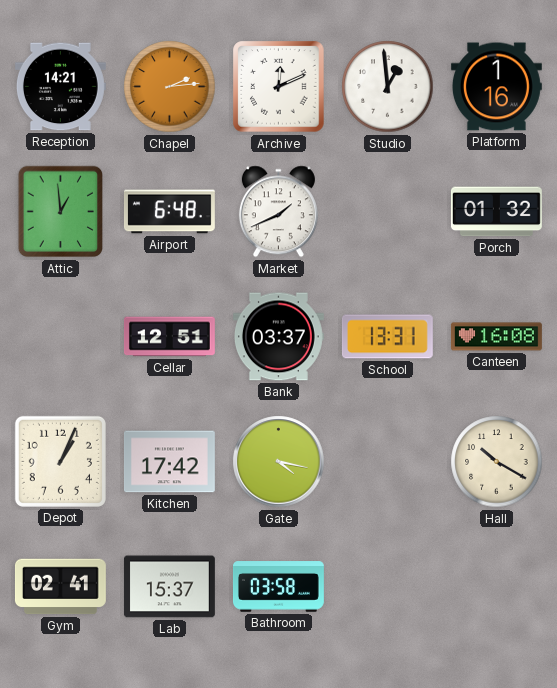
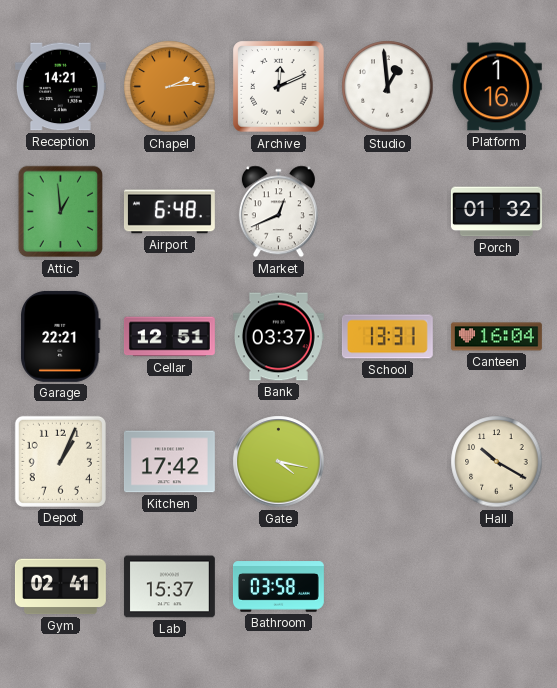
Market: 1:41 -> 12:41
Garage: none -> 22:21
Canteen: 16:08 -> 16:04
